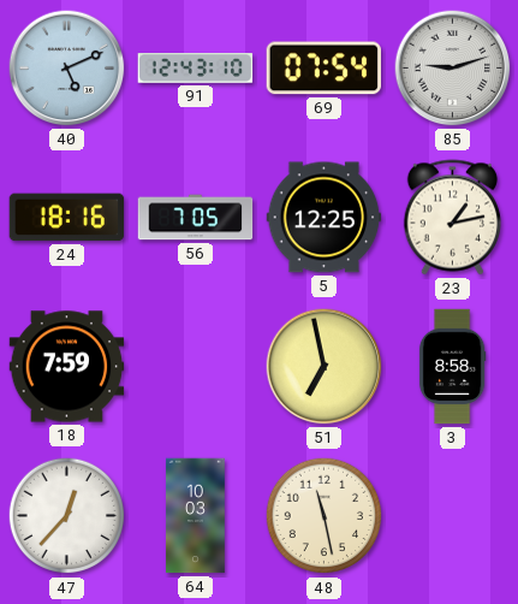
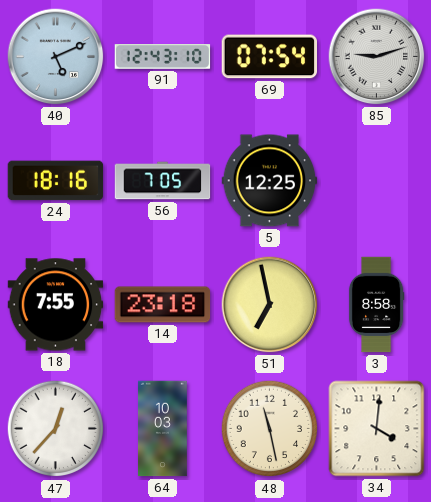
23: 1:13 -> none
18: 7:59 -> 7:55
14: none -> 23:18
34: none -> 4:01
